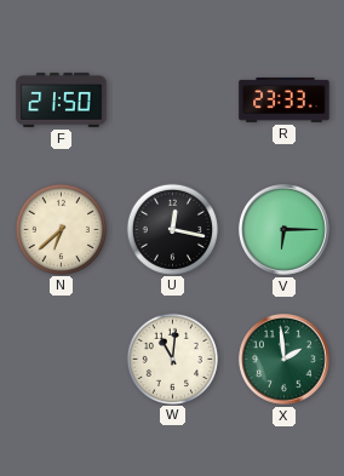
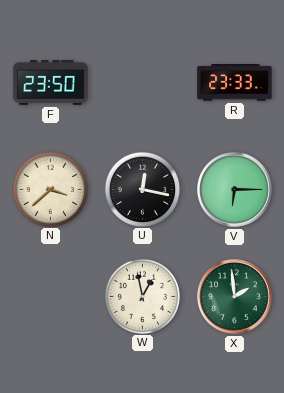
F: 21:50 -> 23:50
N: 6:38 -> 3:38
W: 11:01 -> 12:58
